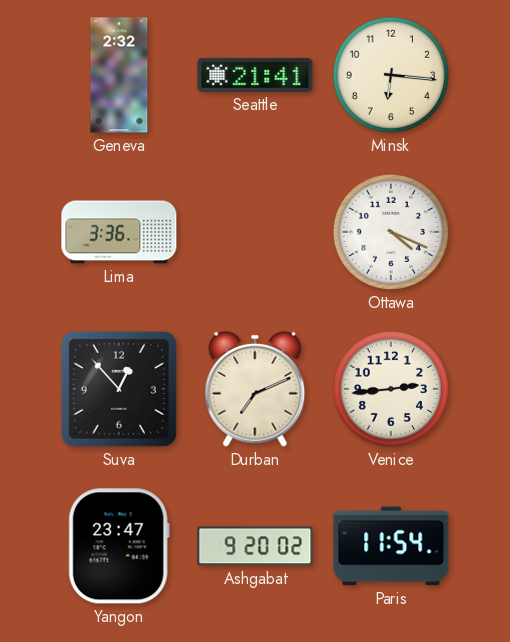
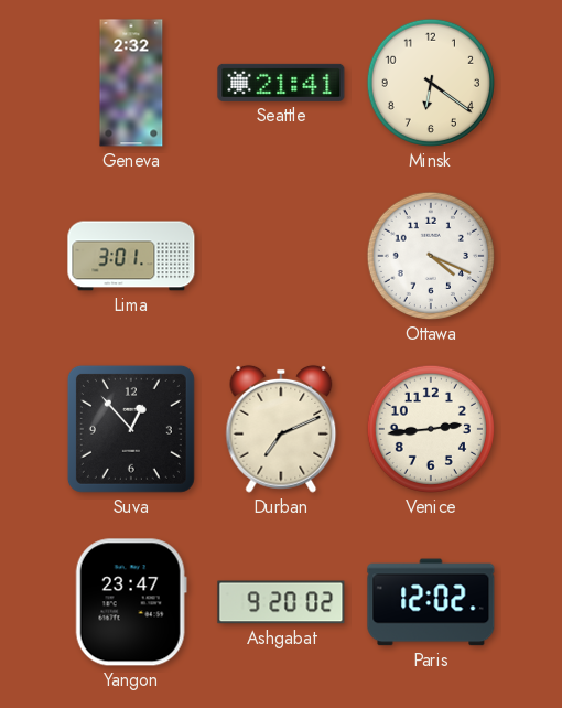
Minsk: 6:16 -> 6:21
Lima: 3:36 -> 3:01
Paris: 11:54 -> 12:02
